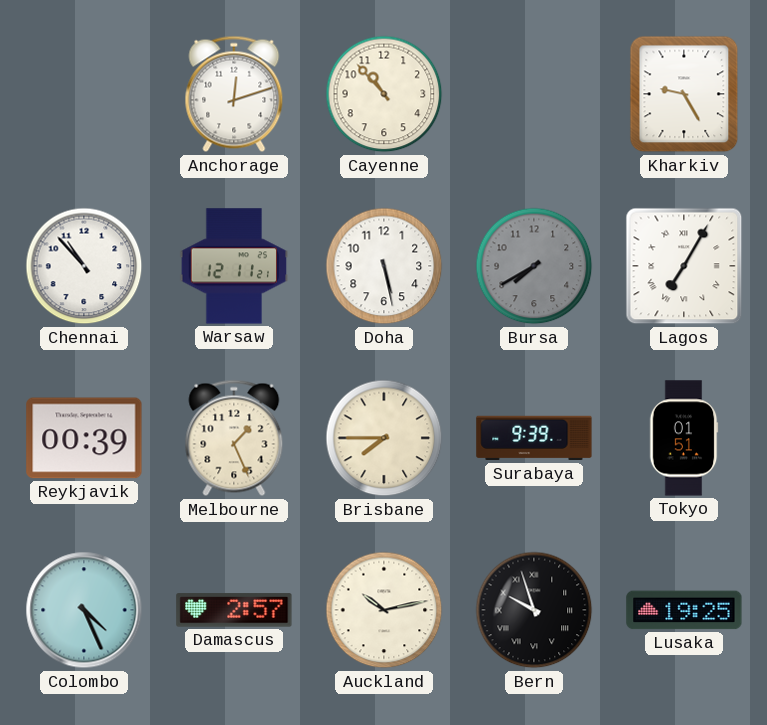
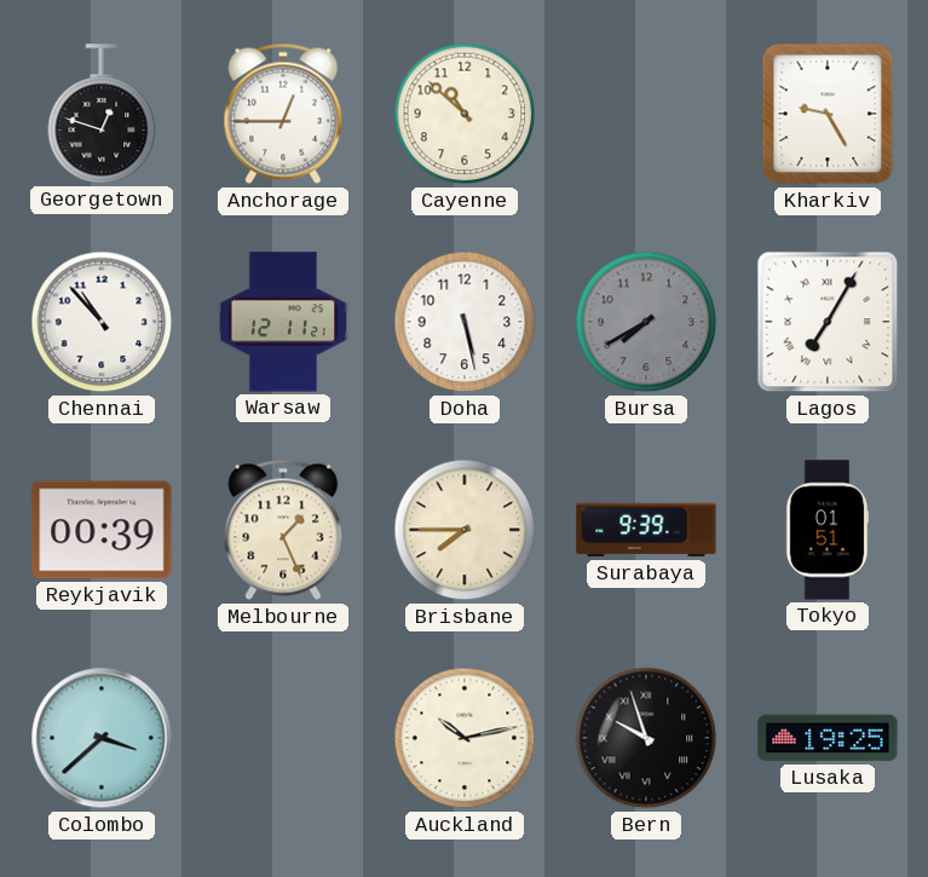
Georgetown: none -> 12:48
Anchorage: 12:12 -> 12:45
Cayenne: 10:53 -> 10:52
Colombo: 4:26 -> 3:38
Damascus: 2:57 -> none
